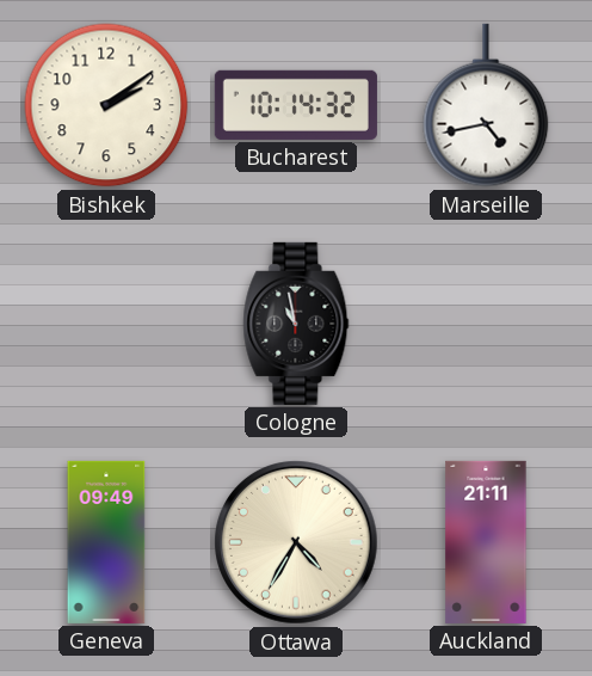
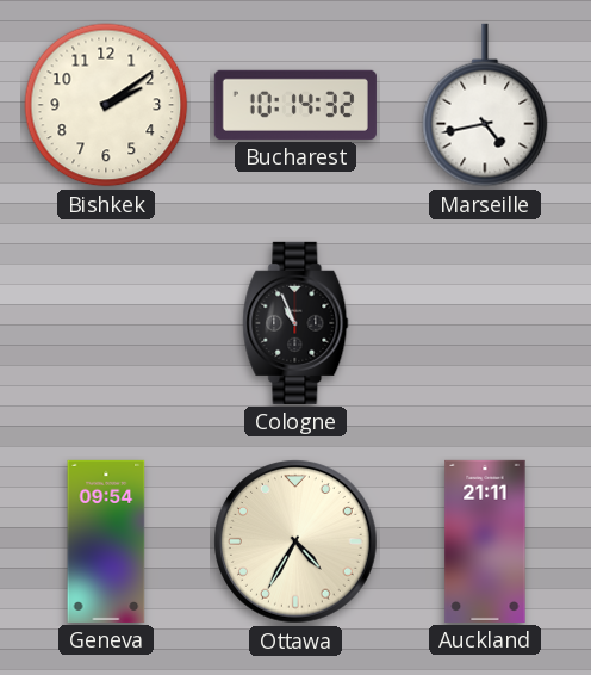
Cologne: 10:58 -> 10:56
Geneva: 09:49 -> 09:54
